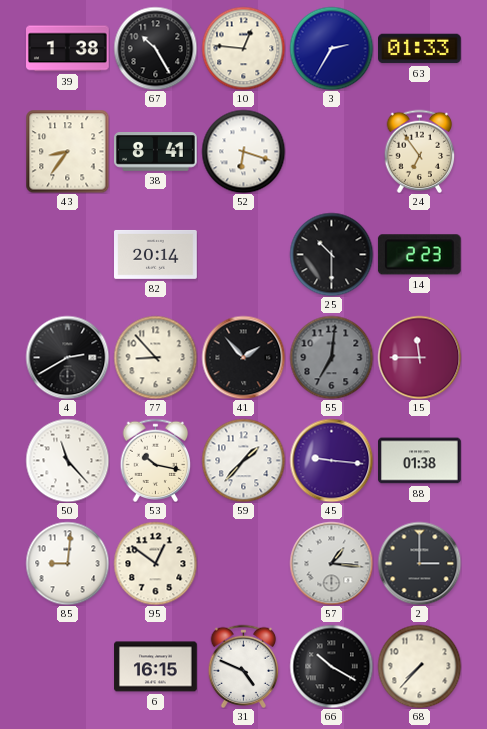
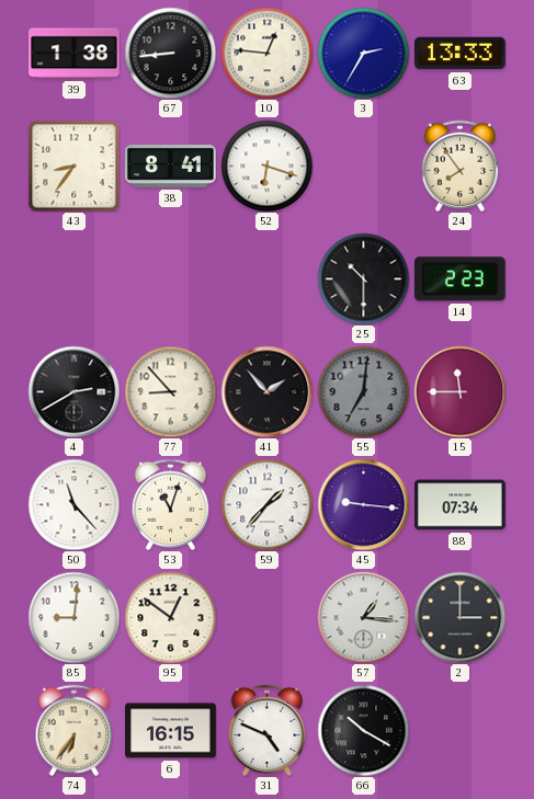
67: 10:25 -> 8:44
63: 01:33 -> 13:33
24: 6:54 -> 7:54
82: 20:14 -> none
53: 10:17 -> 11:03
88: 01:38 -> 07:34
74: none -> 6:36
68: 7:37 -> none
